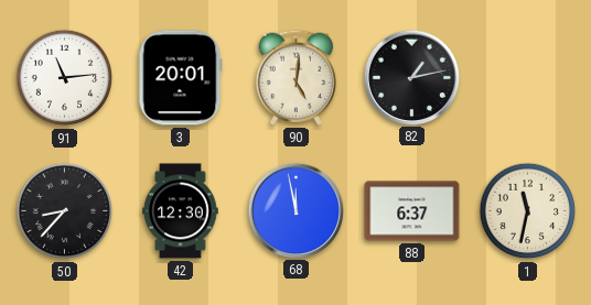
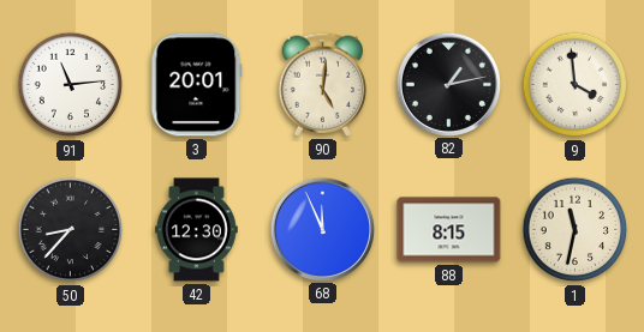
9: none -> 3:59
68: 11:58 -> 11:56
88: 6:37 -> 8:15
